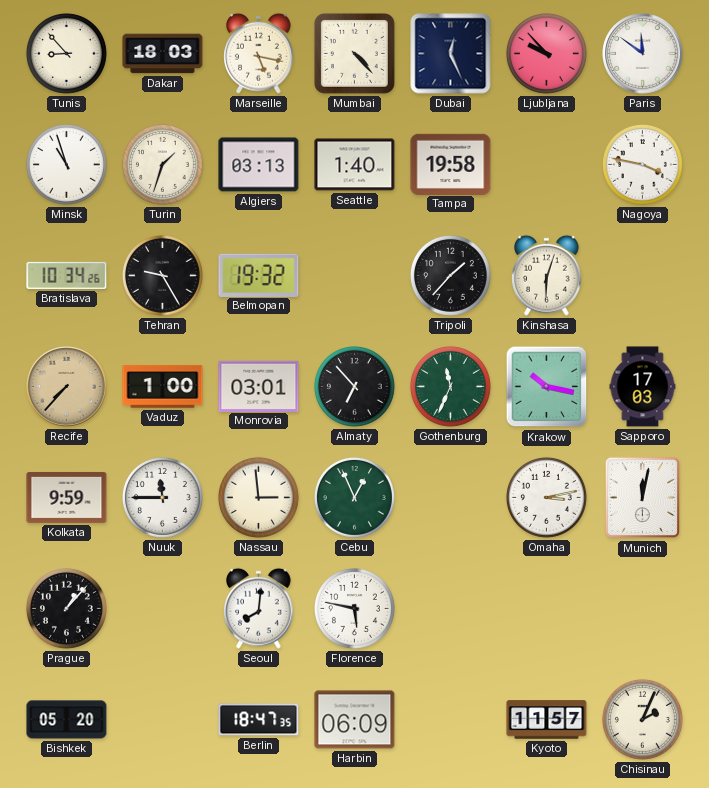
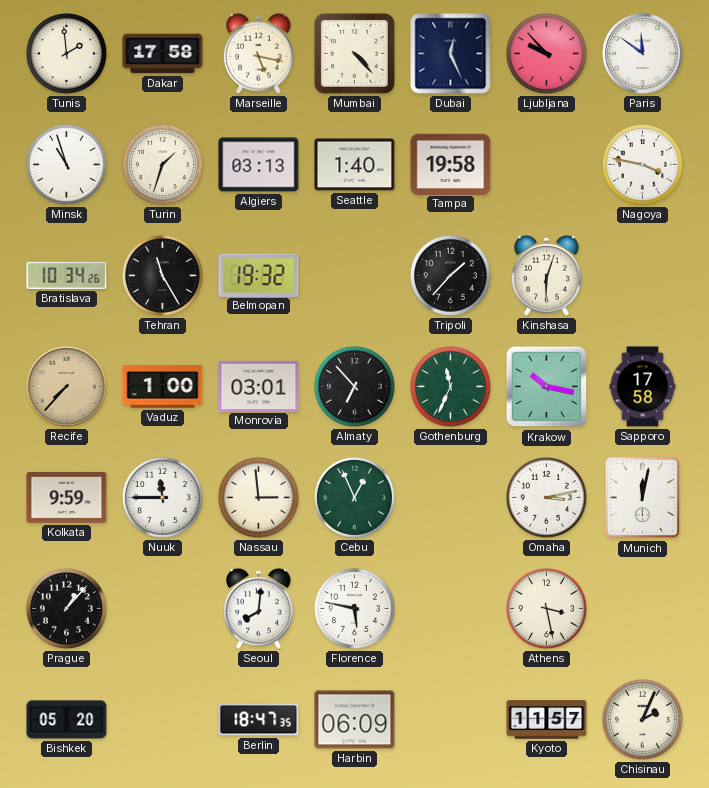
Tunis: 8:53 -> 1:59
Dakar: 18:03 -> 17:58
Tehran: 9:25 -> 11:25
Sapporo: 17:03 -> 17:58
Athens: none -> 3:28
